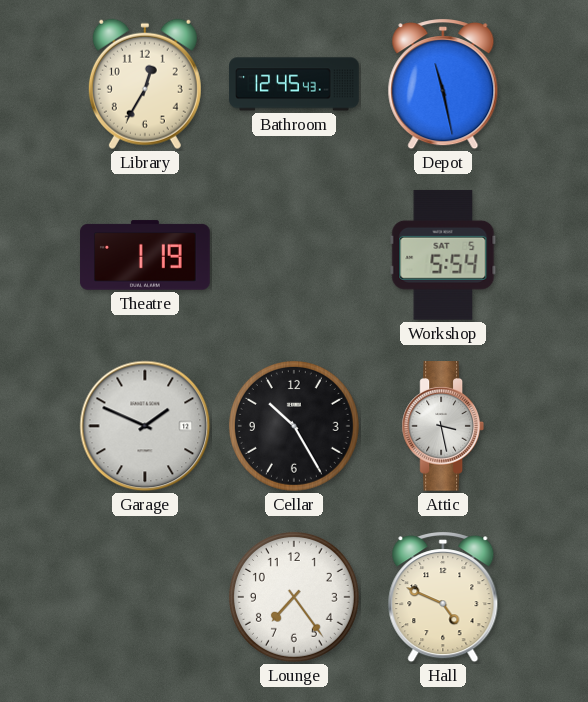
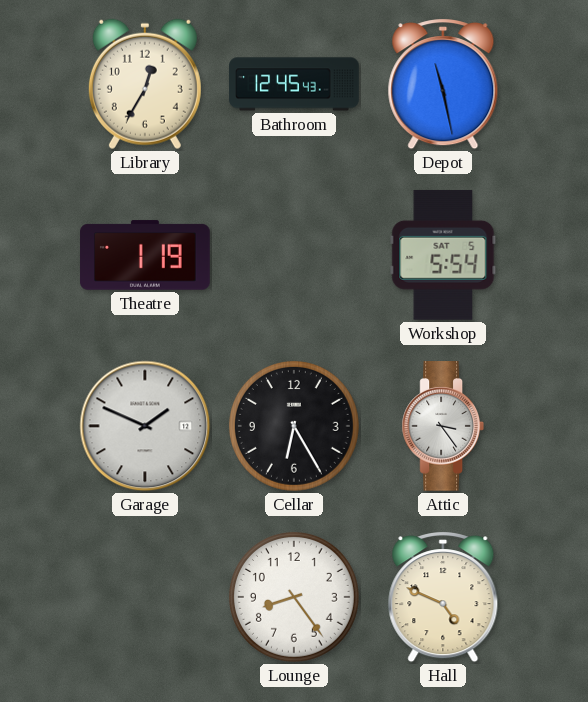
Cellar: 10:25 -> 6:25
Attic: 3:28 -> 3:24
Lounge: 7:24 -> 8:24
